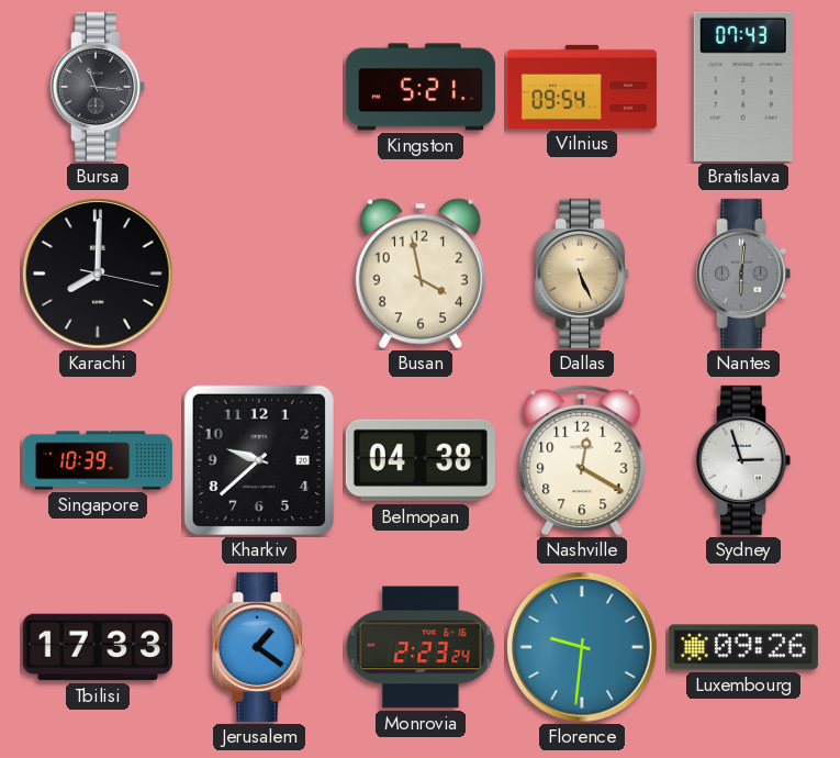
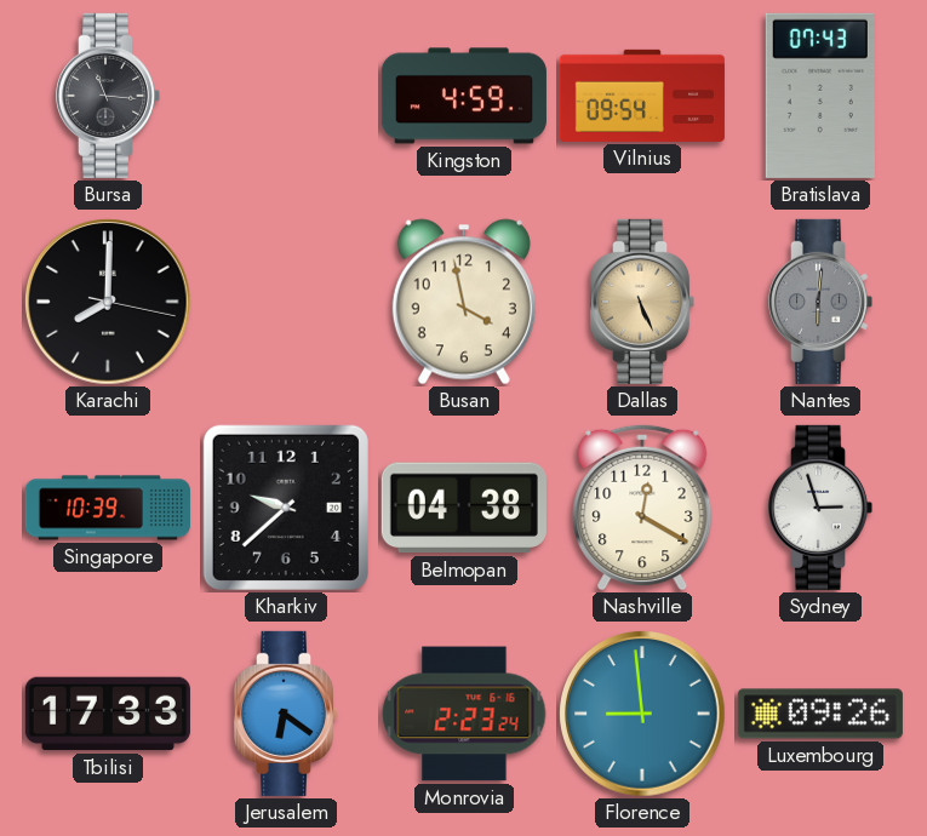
Kingston: 5:21 -> 4:59
Jerusalem: 1:21 -> 6:21
Florence: 9:31 -> 8:59
